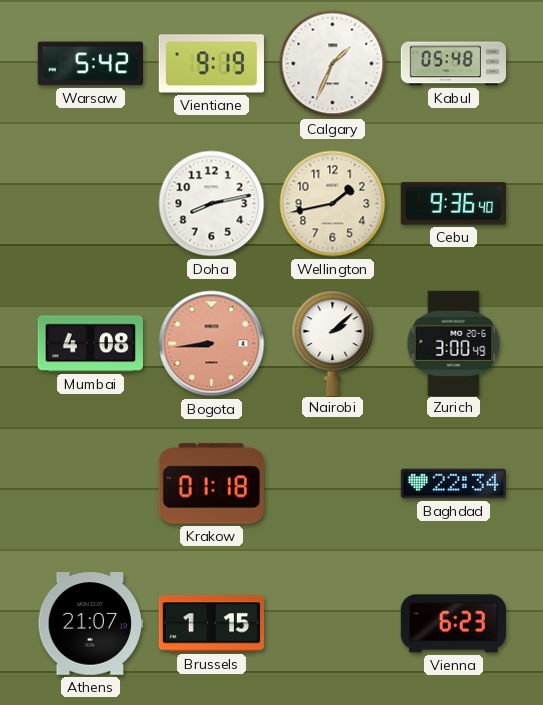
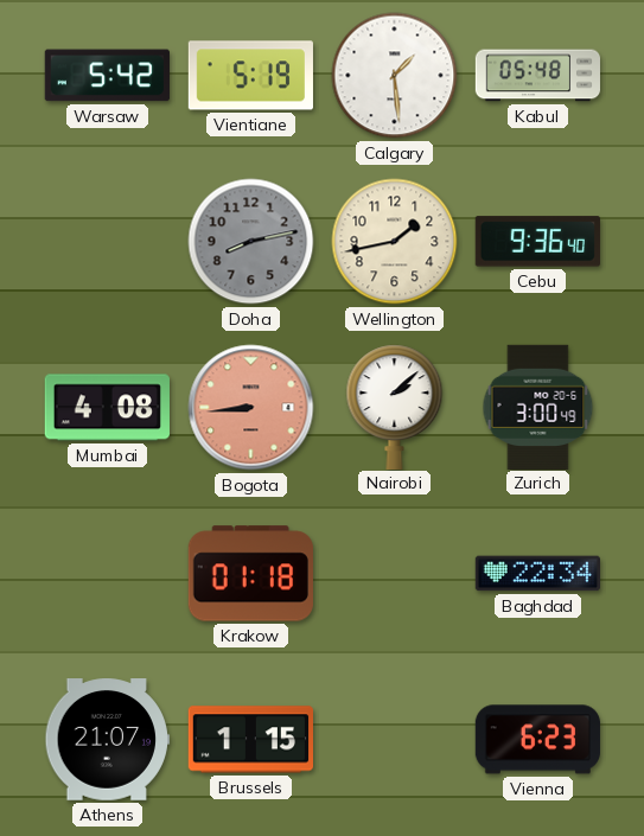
Vientiane: 9:19 -> 5:19
Calgary: 1:34 -> 1:29
Doha dial: white -> grey
